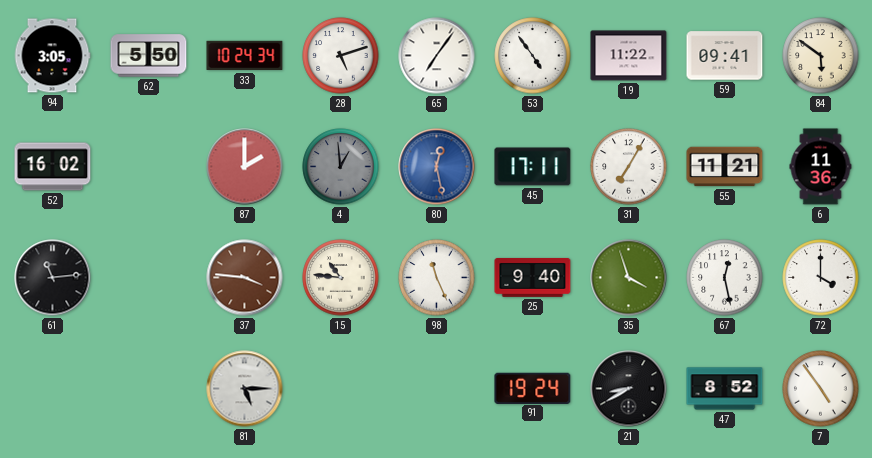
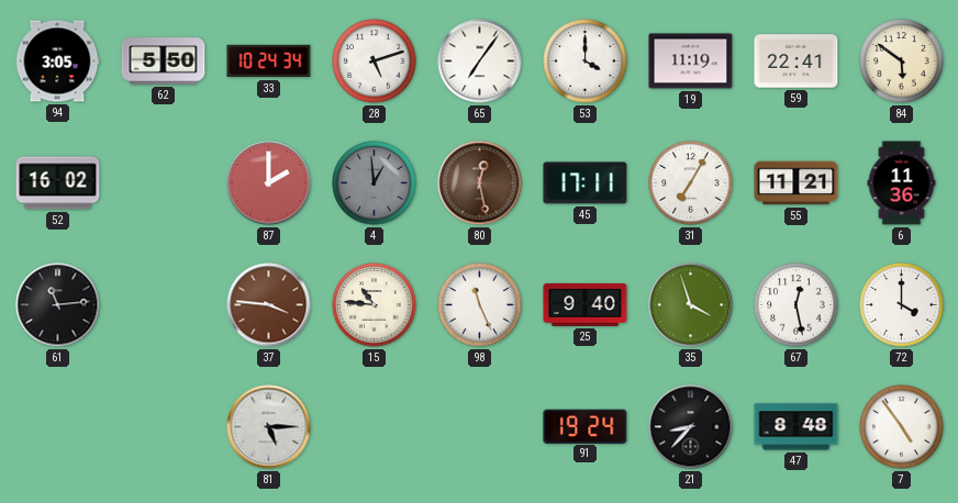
53: 4:54 -> 4:00
19: 11:22 -> 11:19
59: 09:41 -> 22:41
80 dial: blue -> brown
21: 8:40 -> 8:37
47: 8:52 -> 8:48
